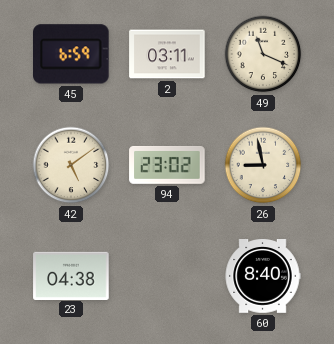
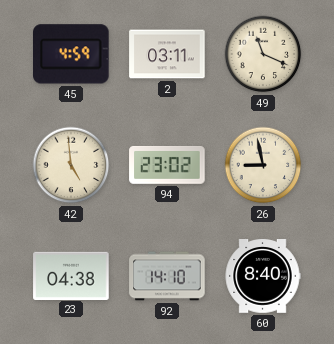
45: 6:59 -> 4:59
42: 5:09 -> 4:59
92: none -> 14:10
